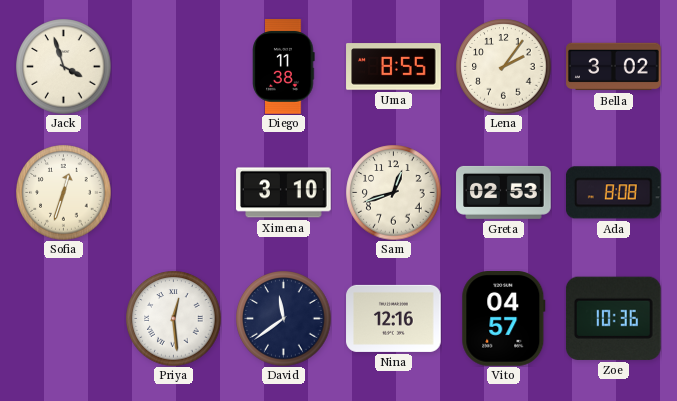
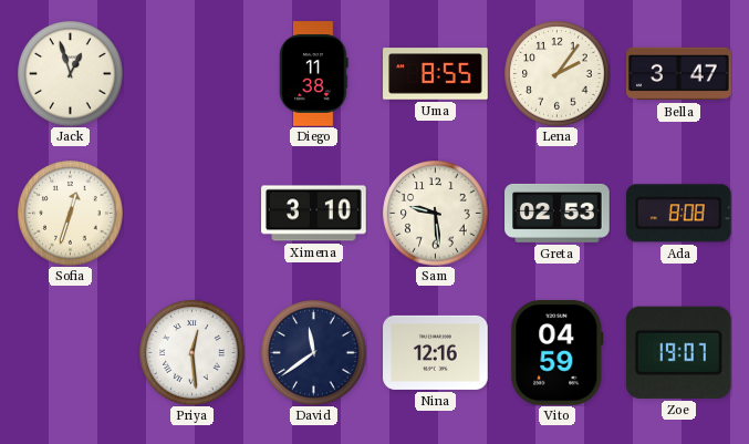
Jack: 3:57 -> 12:57
Bella: 3:02 -> 3:47
Sam: 12:42 -> 9:29
Vito: 04:57 -> 04:59
Zoe: 10:36 -> 19:07
